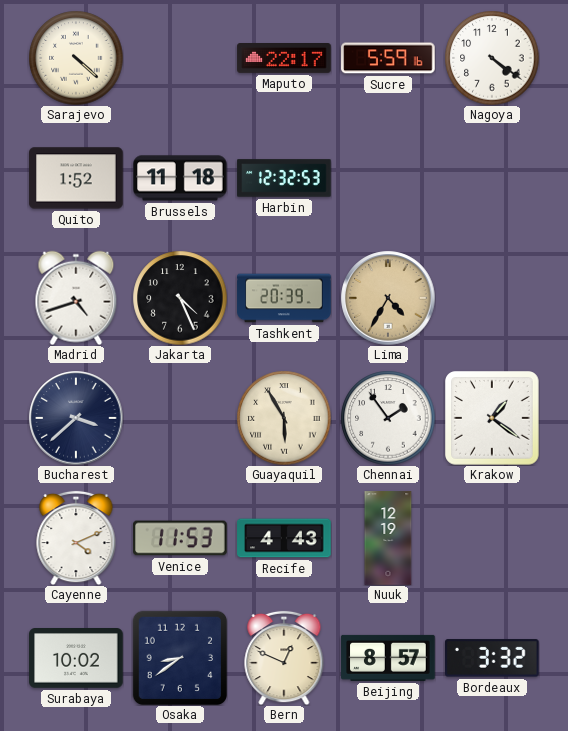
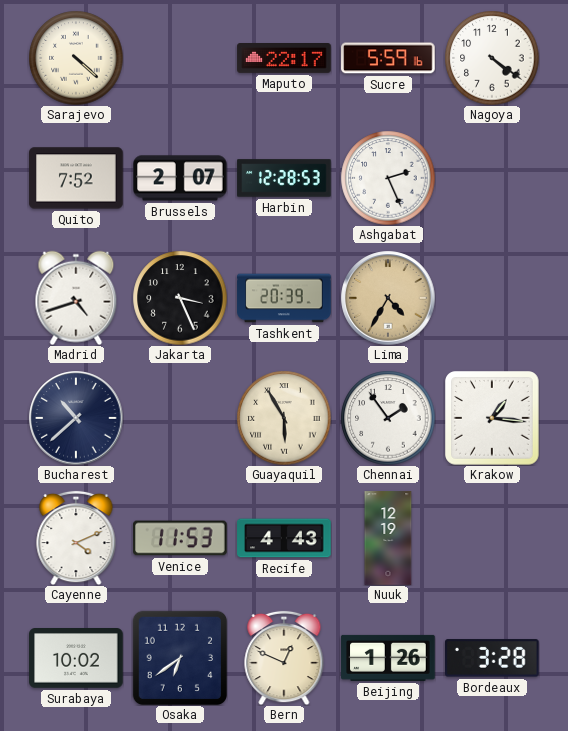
Quito: 1:52 -> 7:52
Brussels: 11:18 -> 2:07
Harbin: 12:32 -> 12:28
Ashgabat: none -> 2:26
Jakarta: 4:26 -> 3:26
Bucharest: 3:38 -> 10:38
Krakow: 1:21 -> 1:16
Osaka: 8:39 -> 6:39
Beijing: 8:57 -> 1:26
Bordeaux: 3:32 -> 3:28
